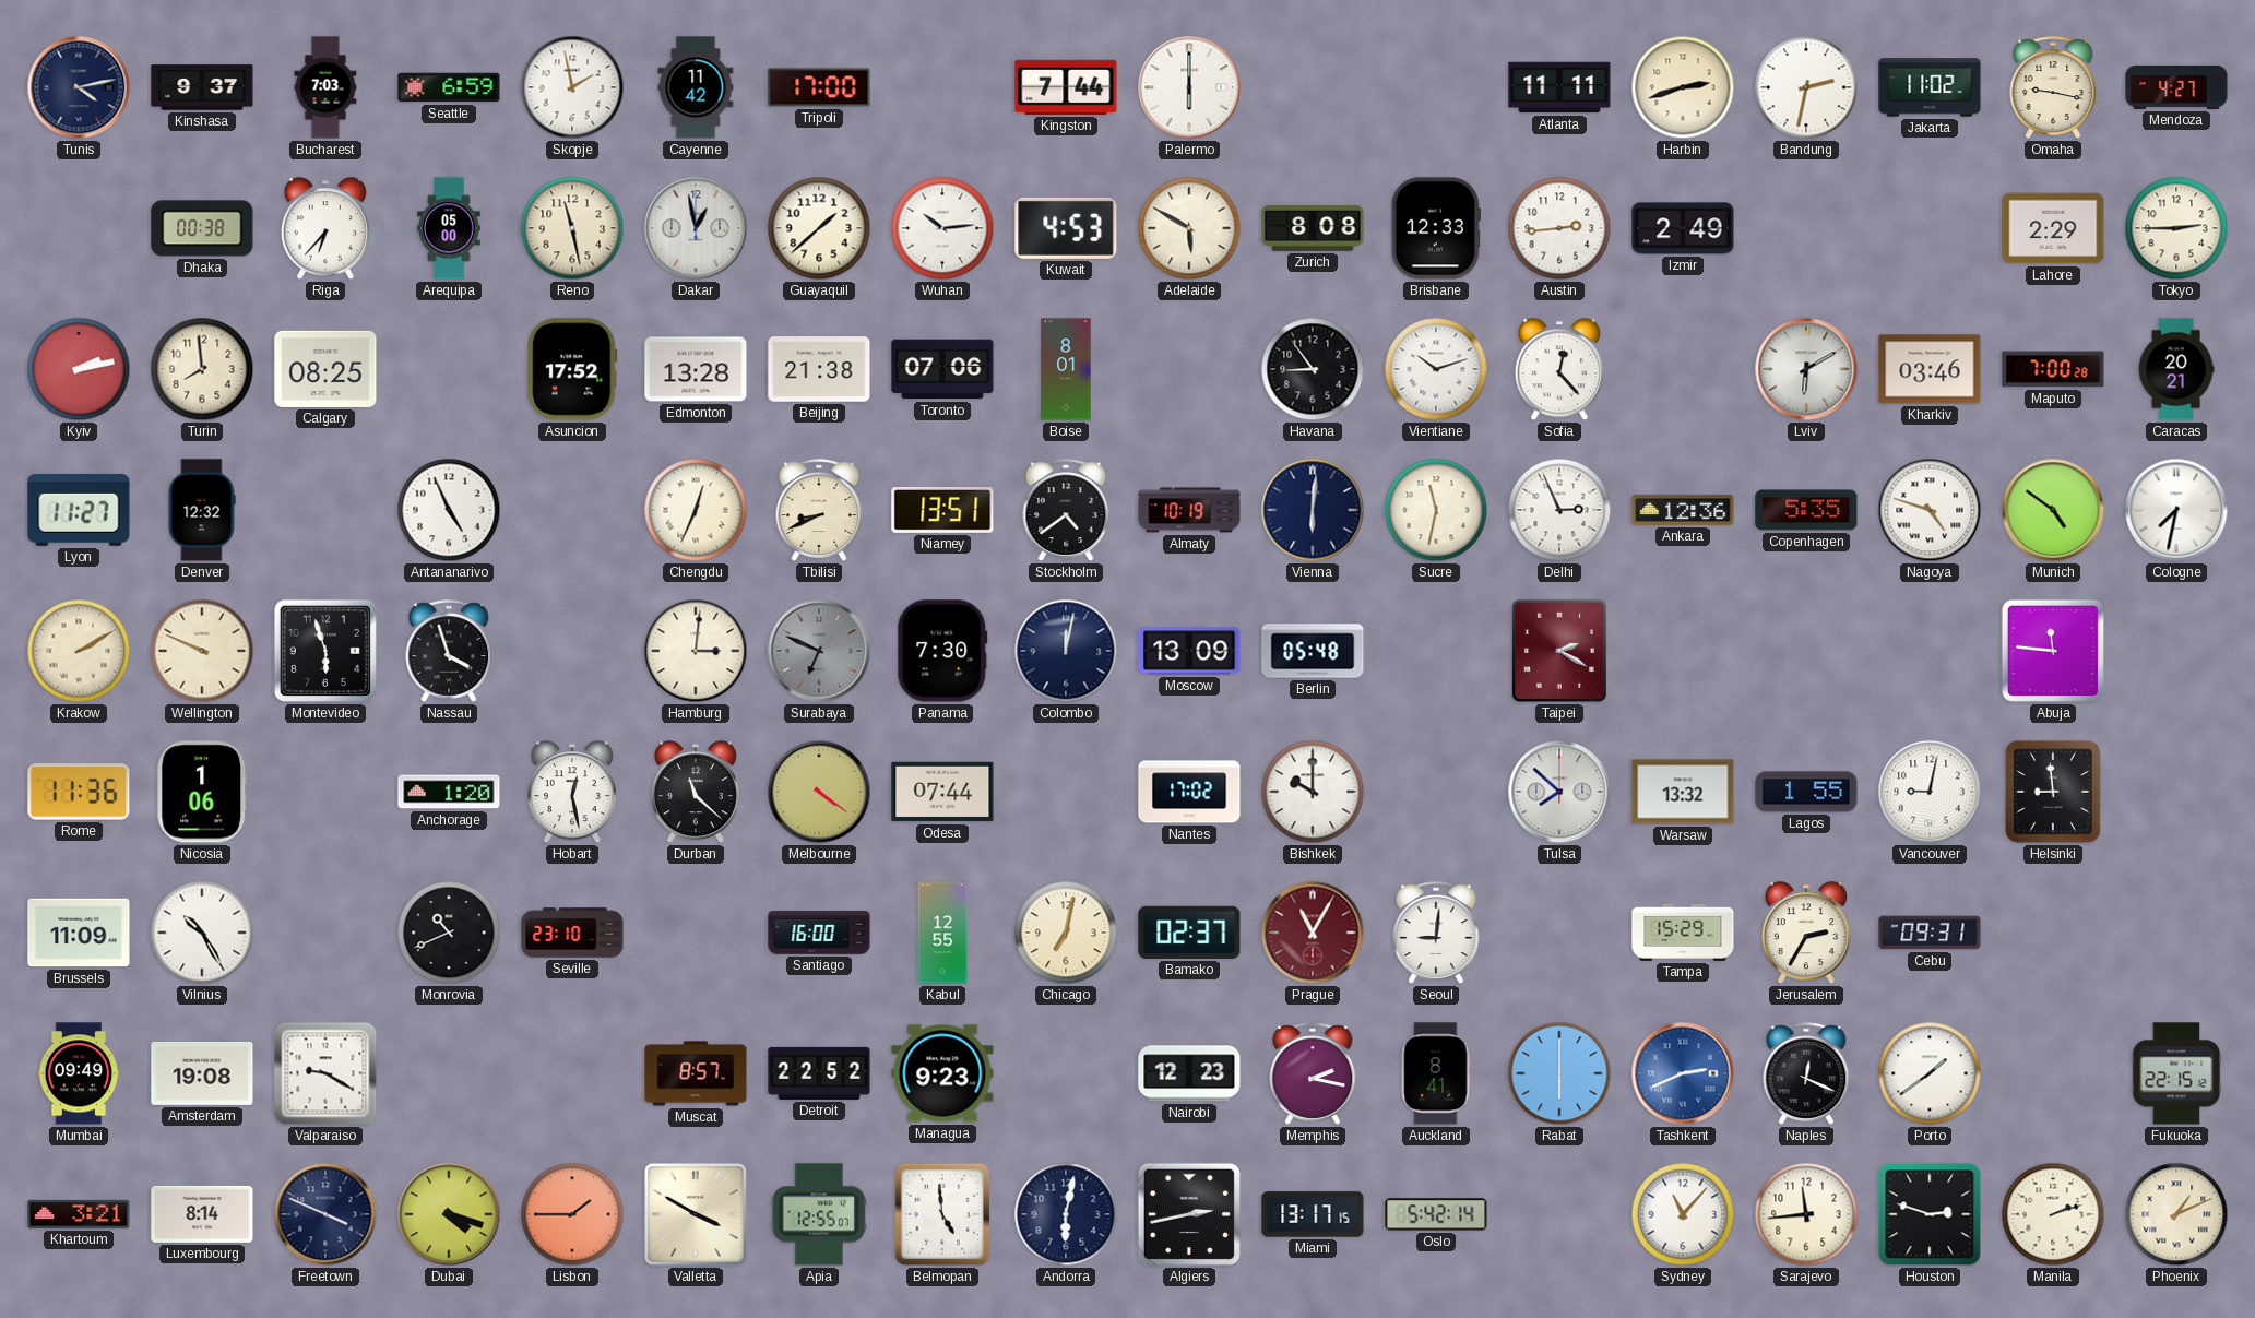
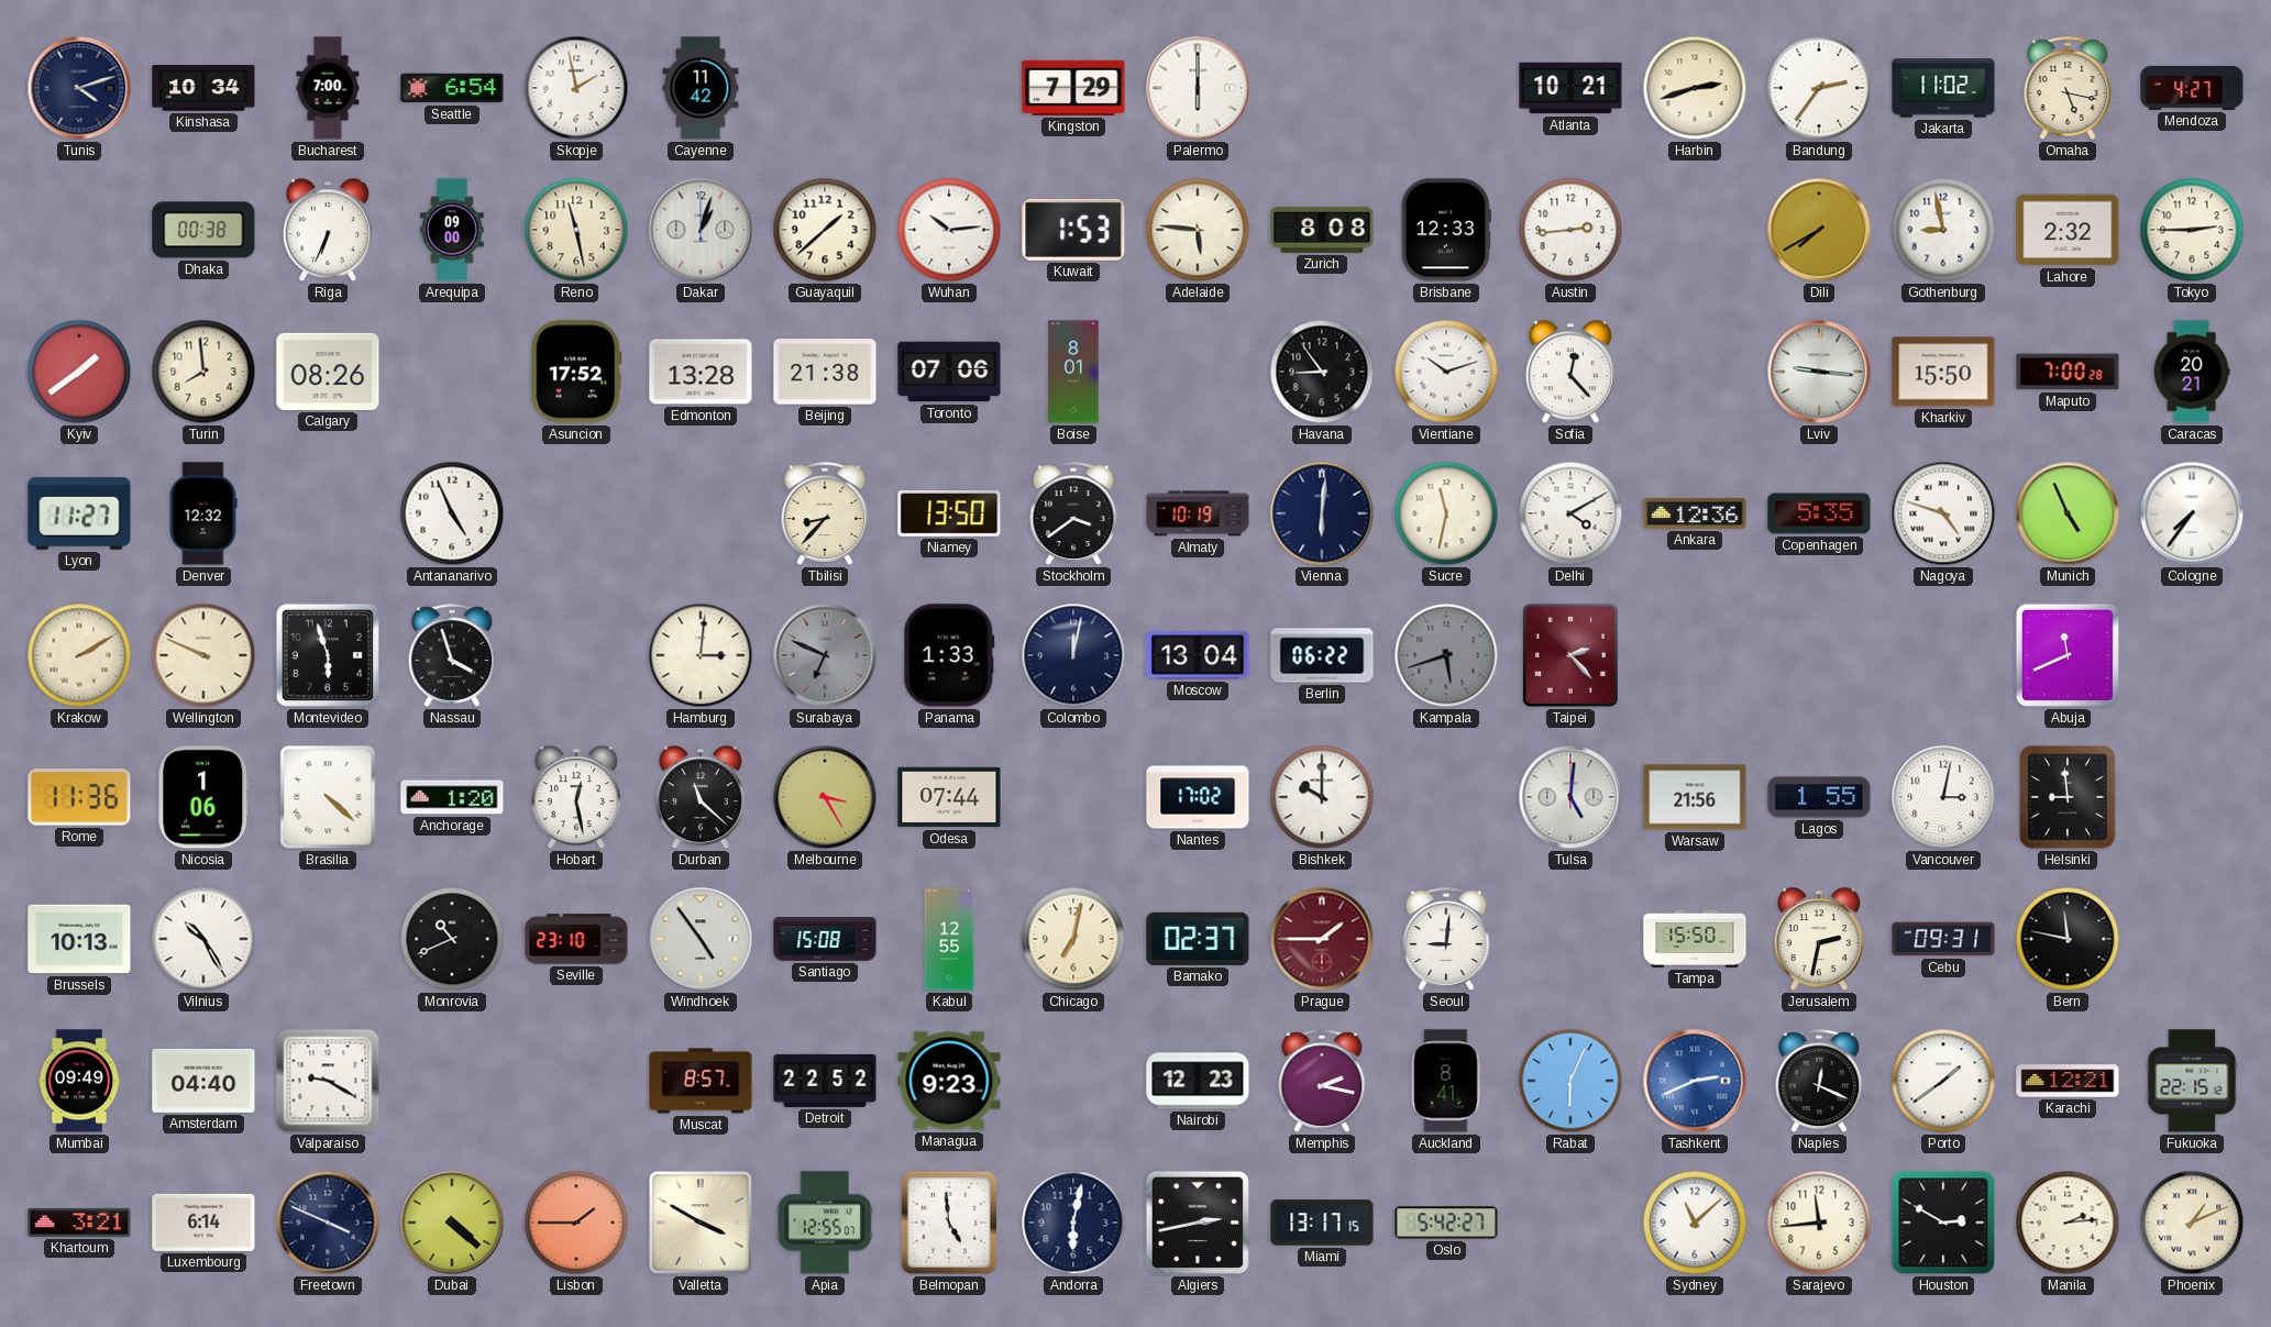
Tunis: 4:13 -> 4:12
Kinshasa: 9:37 -> 10:34
Bucharest: 7:03 -> 7:00
Seattle: 6:59 -> 6:54
Tripoli: 17:00 -> none
Kingston: 7:44 -> 7:29
Atlanta: 11:11 -> 10:21
Bandung: 2:32 -> 2:36
Omaha: 9:17 -> 5:17
Riga: 6:37 -> 6:34
Arequipa: 05:00 -> 09:00
Dakar: 12:58 -> 1:03
Kuwait: 4:53 -> 1:53
Adelaide: 5:50 -> 5:46
Izmir: 2:49 -> none
Dili: none -> 7:40
Gothenburg: none -> 8:58
Lahore: 2:29 -> 2:32
Kyiv: 2:13 -> 1:39
Calgary: 08:25 -> 08:26
Lviv: 6:10 -> 9:16
Kharkiv: 03:46 -> 15:50
Chengdu: 12:34 -> none
Tbilisi: 8:41 -> 8:37
Niamey: 13:51 -> 13:50
Stockholm: 4:39 -> 3:39
Delhi: 2:56 -> 4:10
Munich: 4:51 -> 4:56
Cologne: 7:32 -> 7:36
Panama: 7:30 -> 1:33
Moscow: 13:09 -> 13:04
Berlin: 05:48 -> 06:22
Kampala: none -> 5:42
Taipei: 2:20 -> 2:23
Abuja: 11:46 -> 11:41
Brasilia: none -> 4:22
Melbourne: 4:21 -> 3:25
Tulsa: 7:52 -> 5:01
Warsaw: 13:32 -> 21:56
Vancouver: 9:02 -> 3:02
Brussels: 11:09 -> 10:13
Windhoek: none -> 4:54
Santiago: 16:00 -> 15:08
Prague: 11:05 -> 1:45
Tampa: 15:29 -> 15:50
Jerusalem: 2:35 -> 2:32
Bern: none -> 11:47
Amsterdam: 19:08 -> 04:40
Rabat: 6:00 -> 6:04
Karachi: none -> 12:21
Luxembourg: 8:14 -> 6:14
Dubai: 4:18 -> 4:22
Oslo: 5:42:14 -> 5:42:27
Sydney: 11:07 -> 11:08
Houston: 2:48 -> 2:50
Manila: 2:12 -> 2:14
